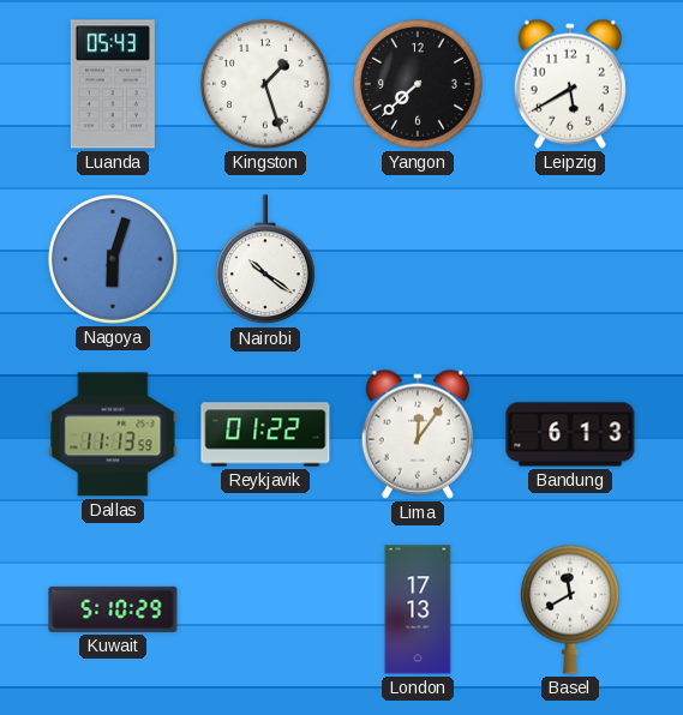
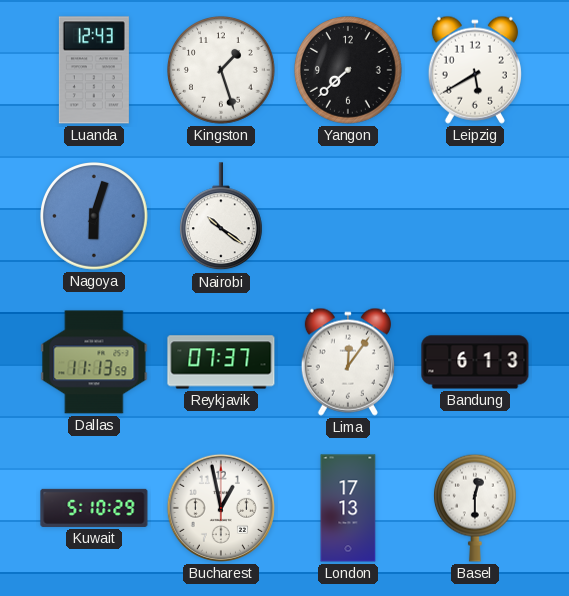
Luanda: 05:43 -> 12:43
Reykjavik: 01:22 -> 07:37
Bucharest: none -> 12:58
Basel: 11:40 -> 12:30
